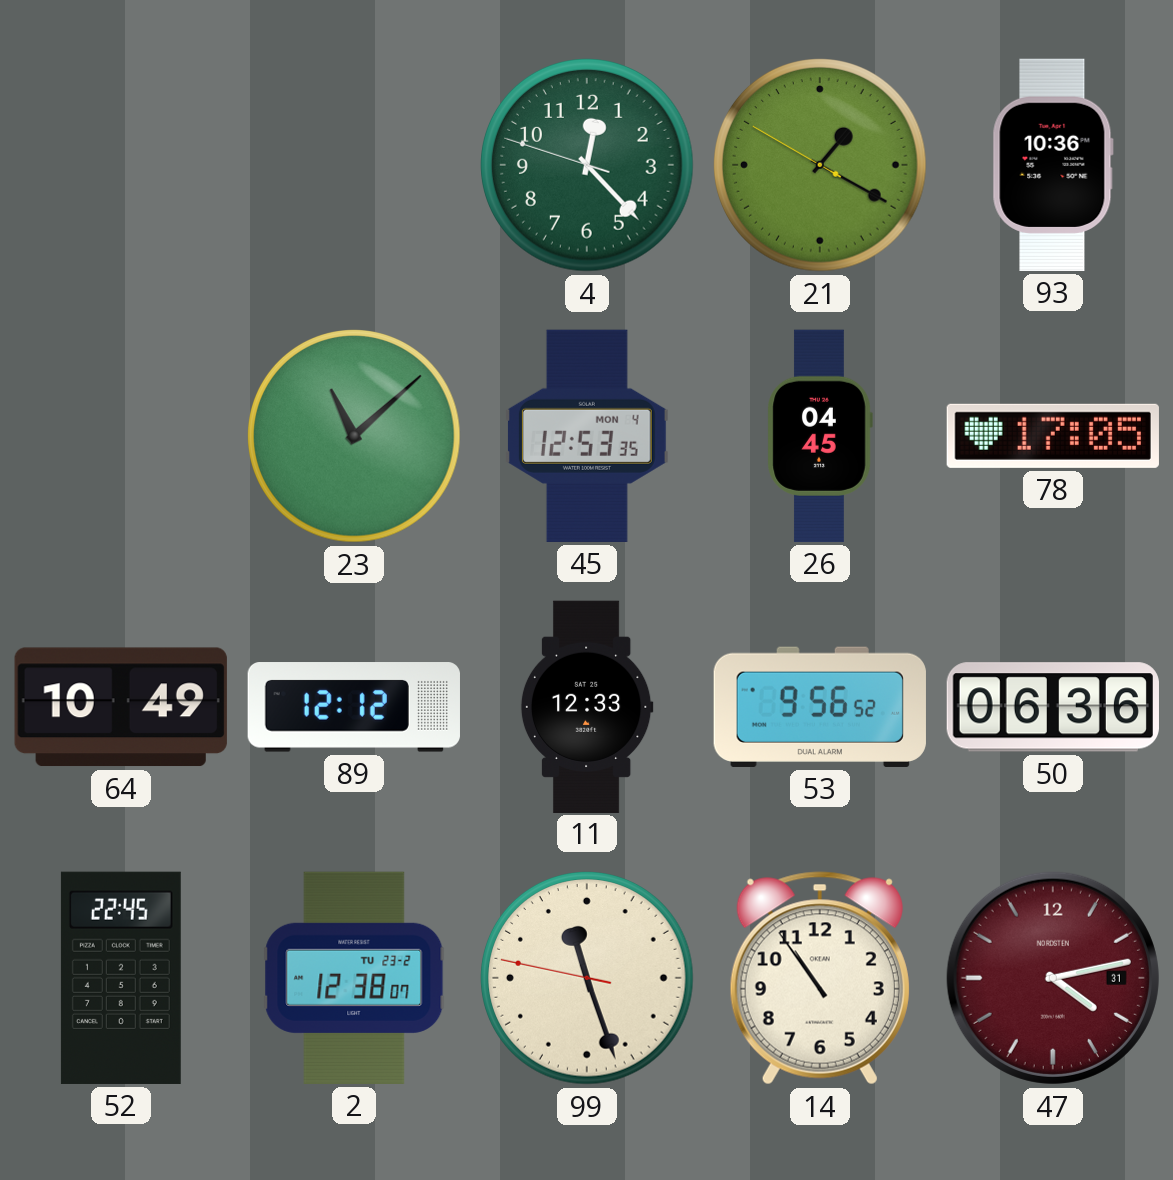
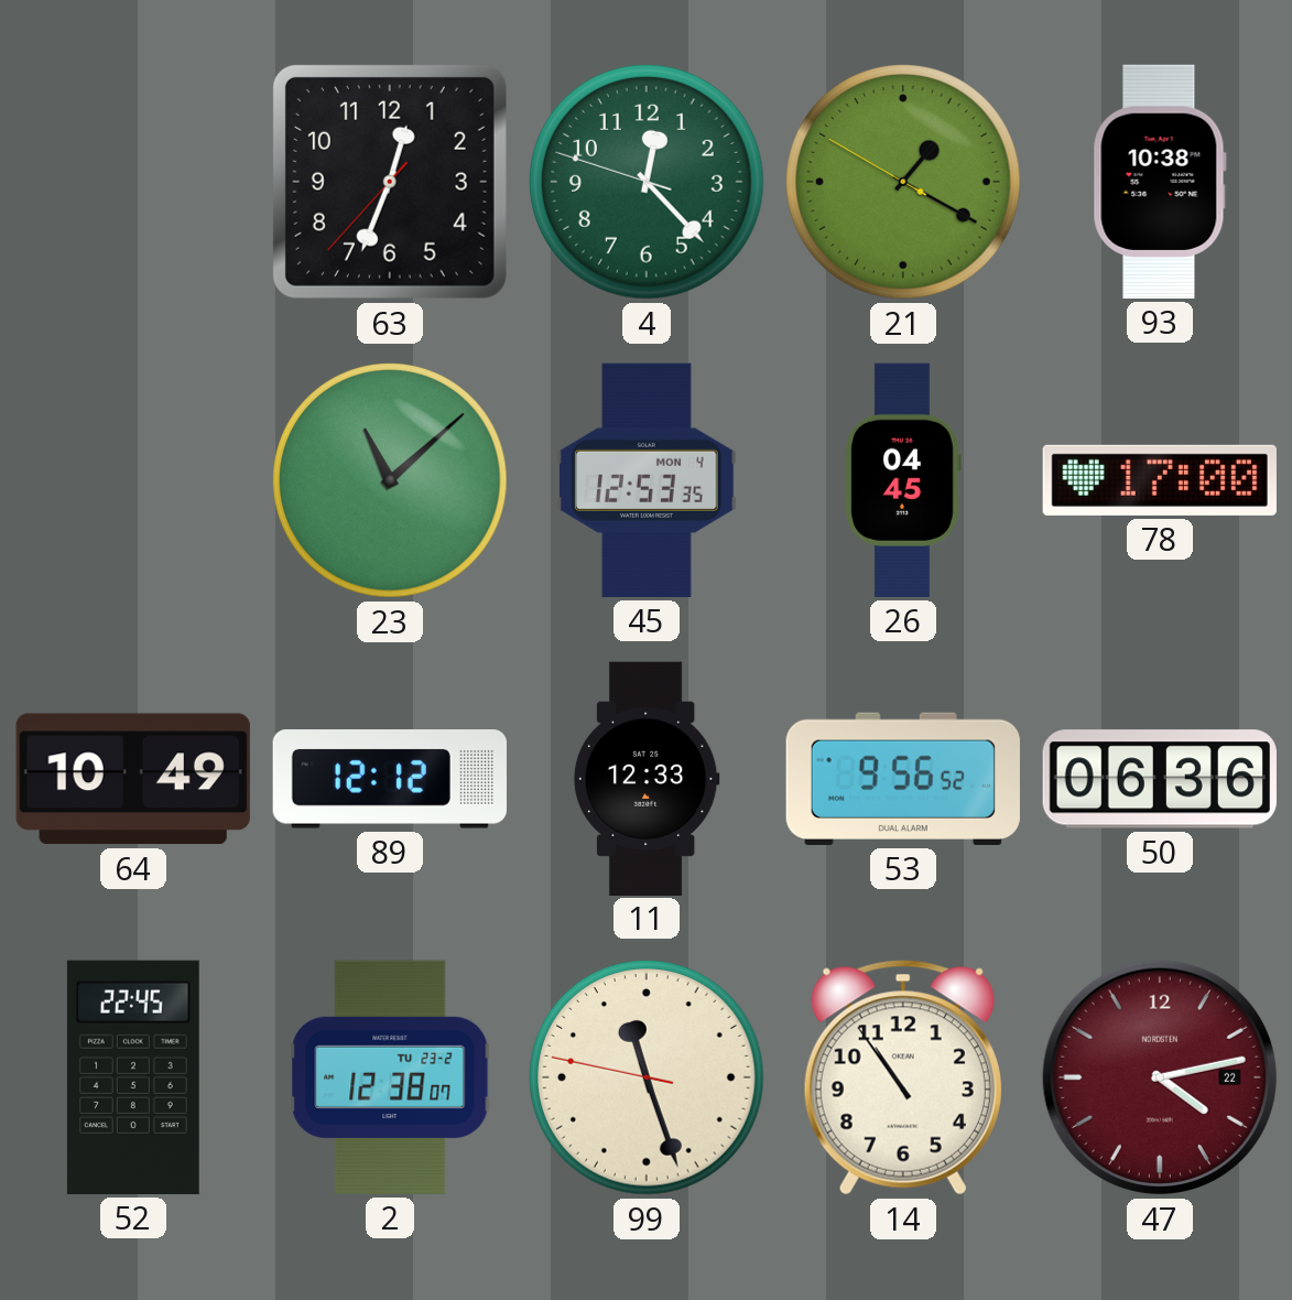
63: none -> 12:33
93: 10:36 -> 10:38
78: 17:05 -> 17:00
47 date: 31 -> 22
